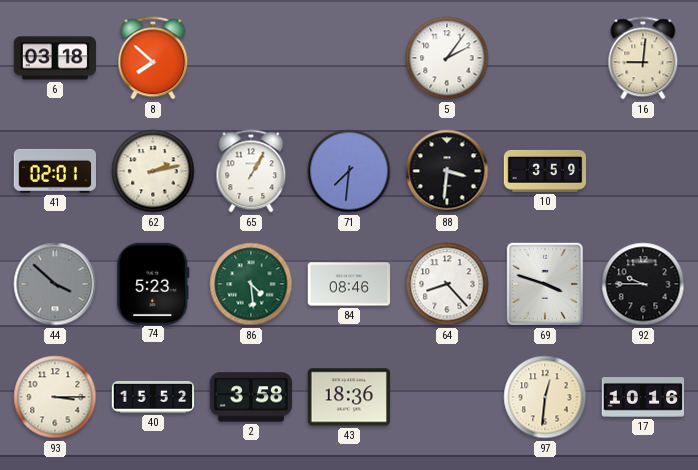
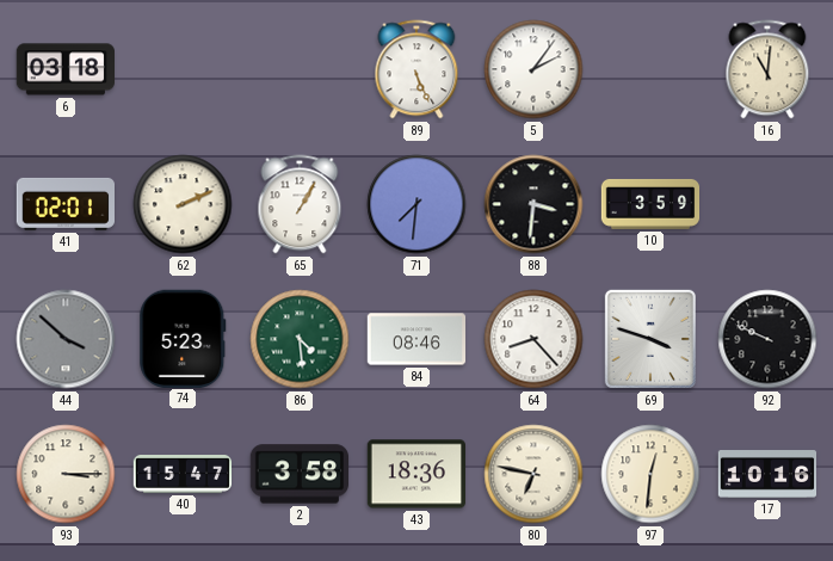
8: 7:52 -> none
89: none -> 5:26
16: 9:01 -> 11:01
62: 2:13 -> 2:11
92: 9:45 -> 9:49
40: 15:52 -> 15:47
80: none -> 6:47
